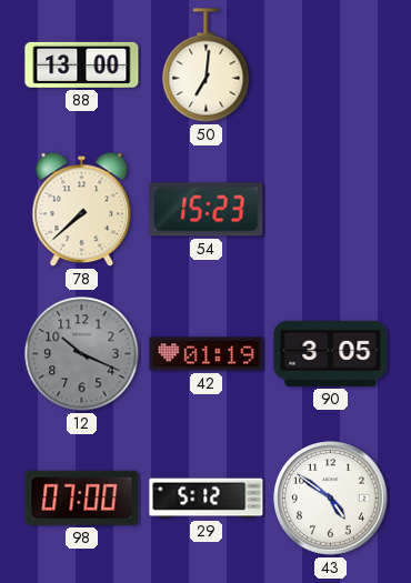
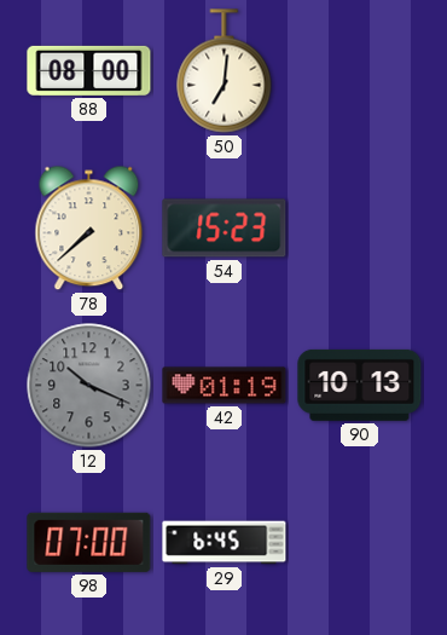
88: 13:00 -> 08:00
90: 3:05 -> 10:13
29: 5:12 -> 6:45
43: 4:51 -> none
